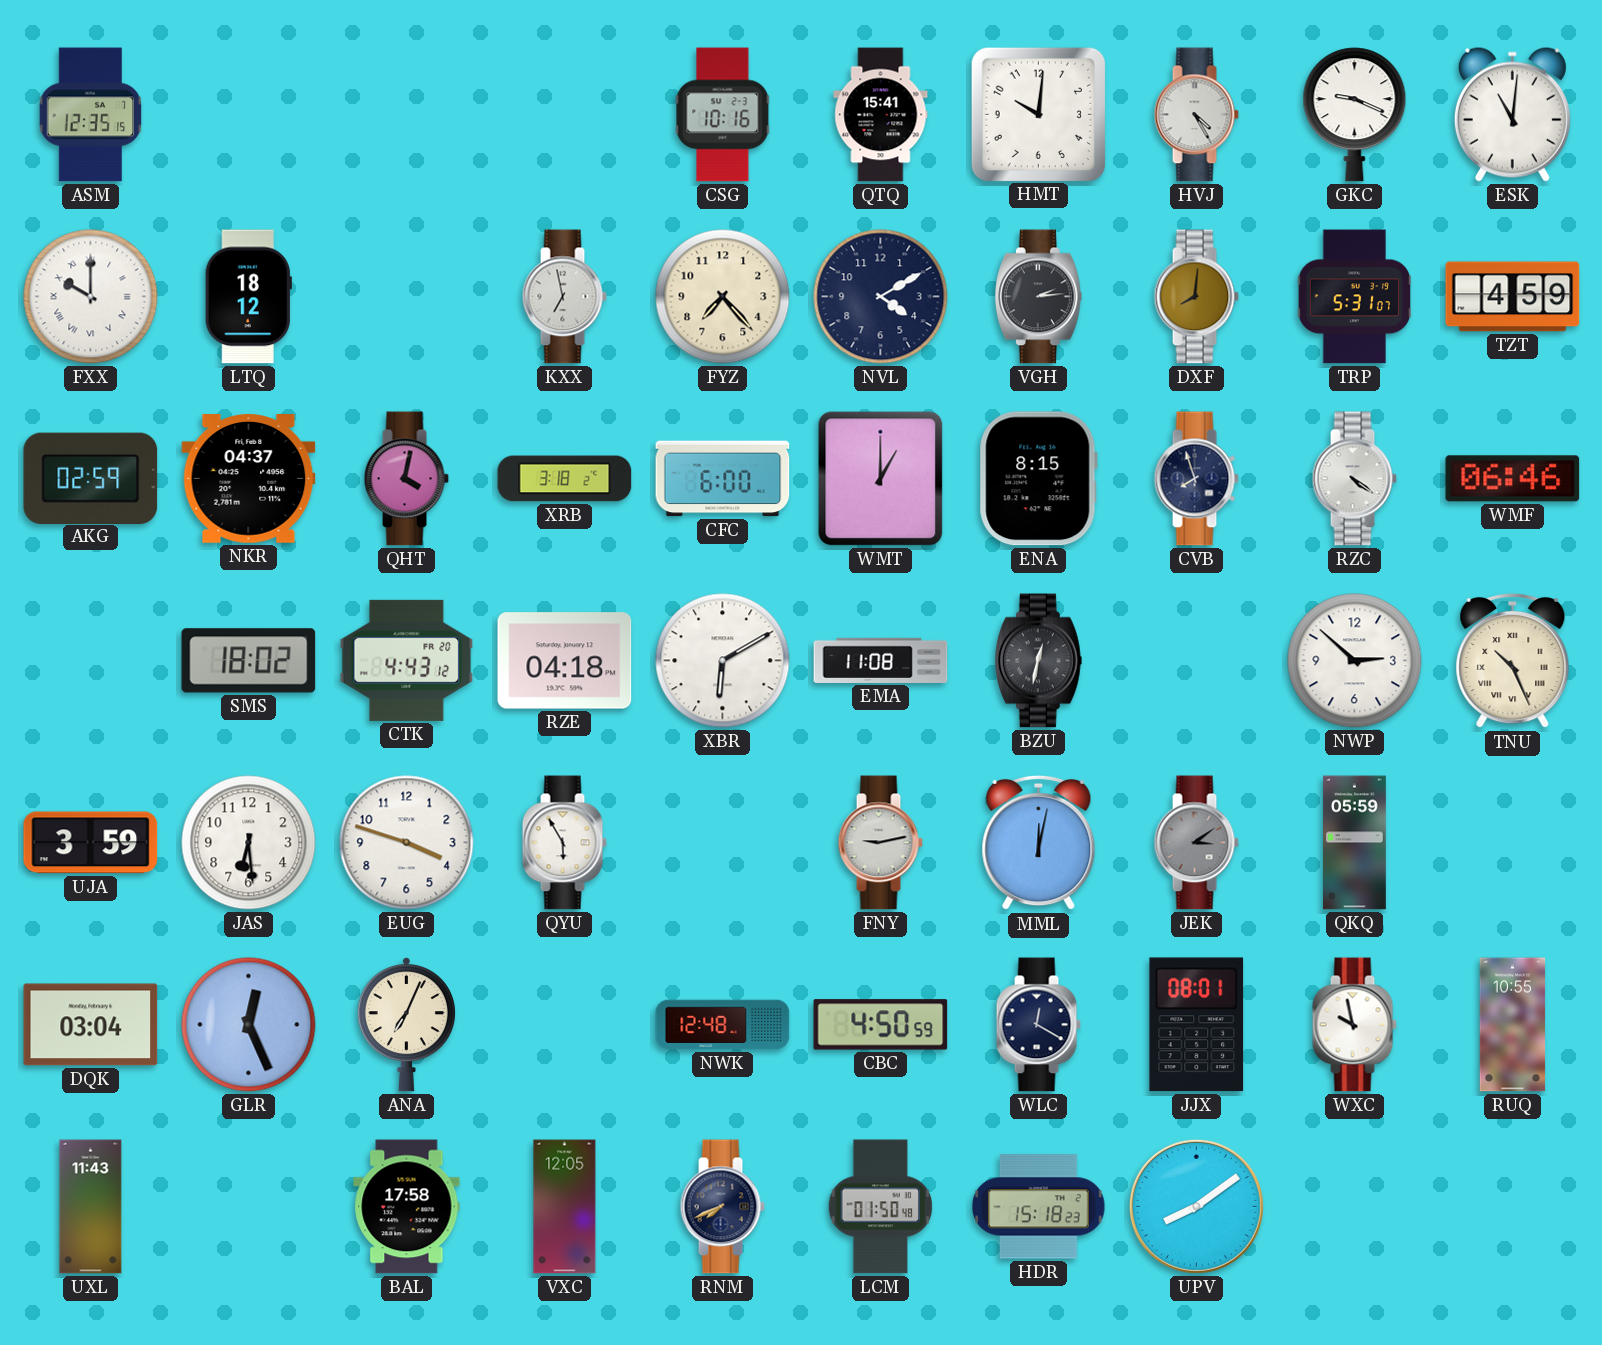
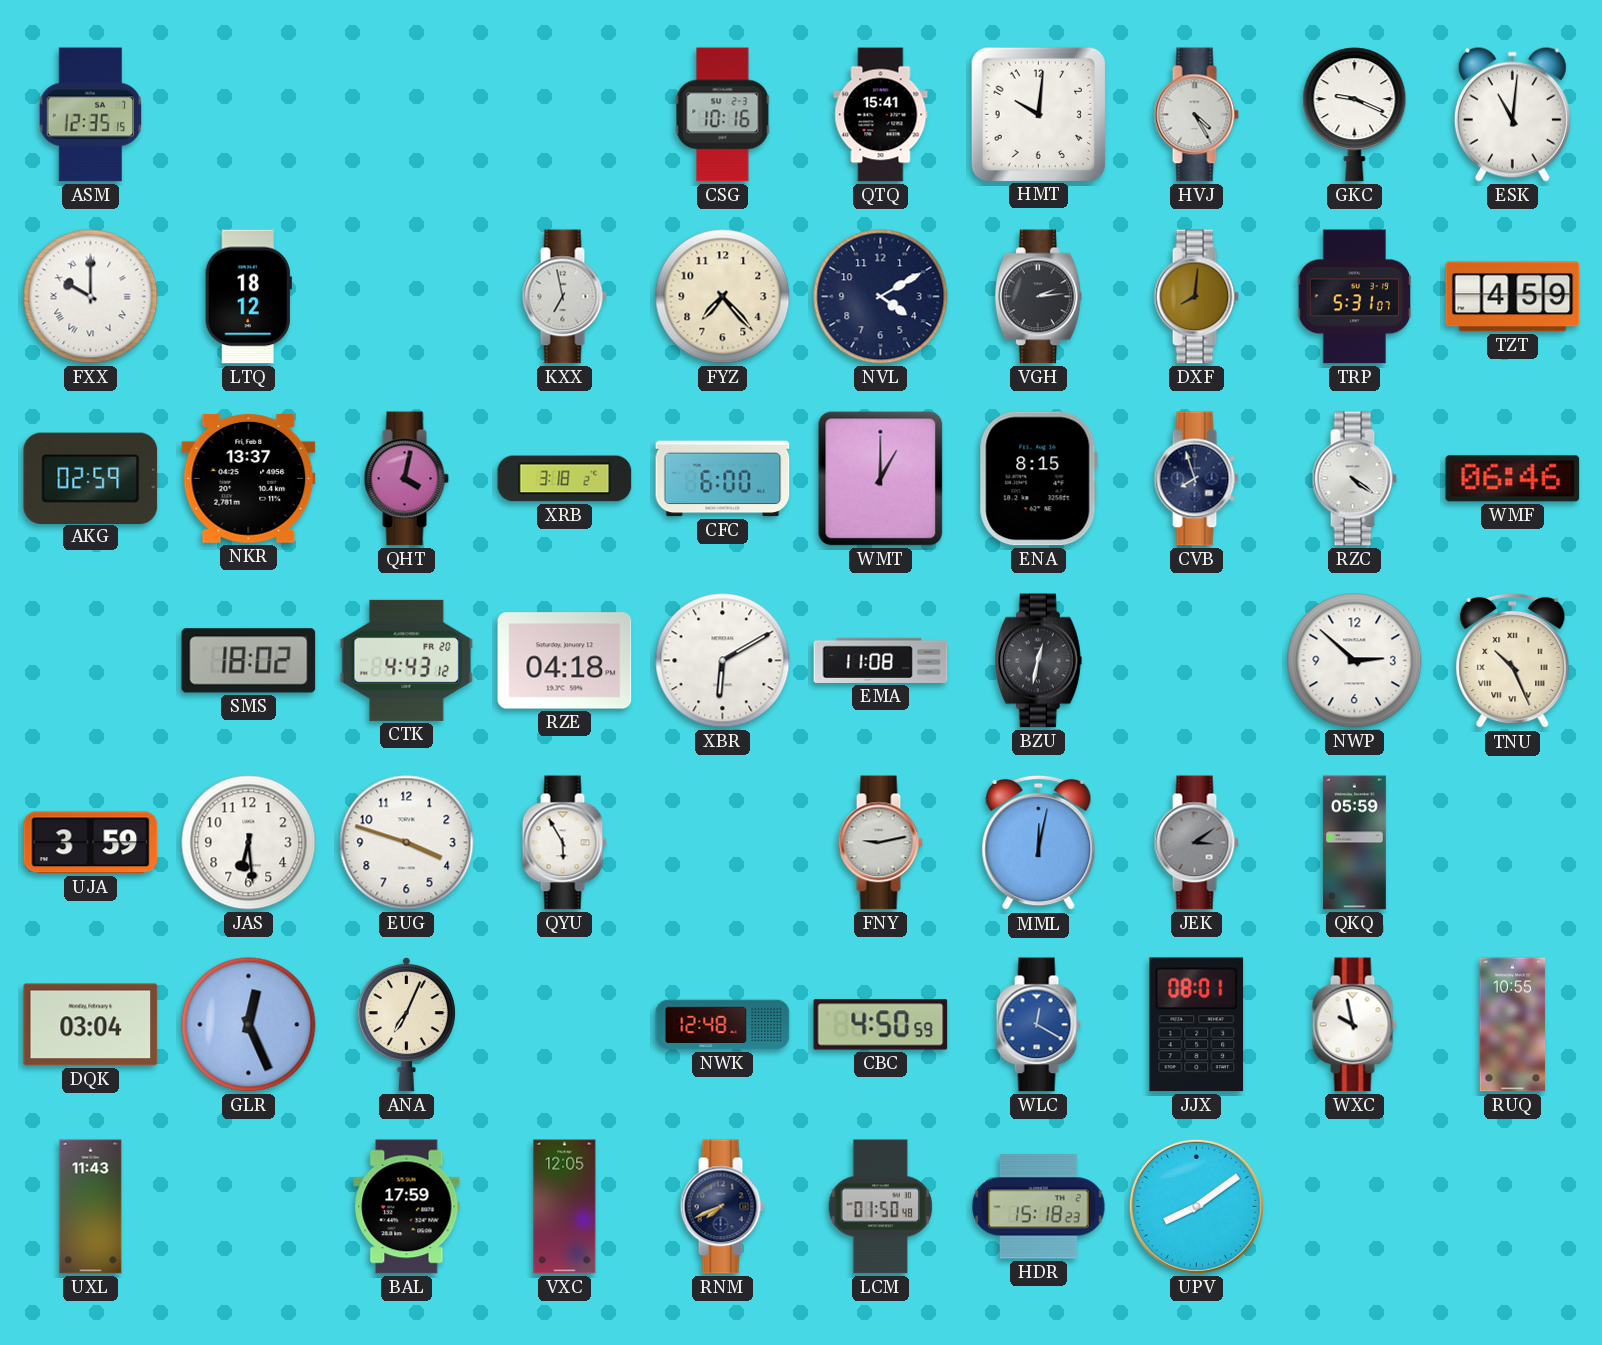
NKR: 04:37 -> 13:37
WLC dial: navy -> blue
BAL: 17:58 -> 17:59
